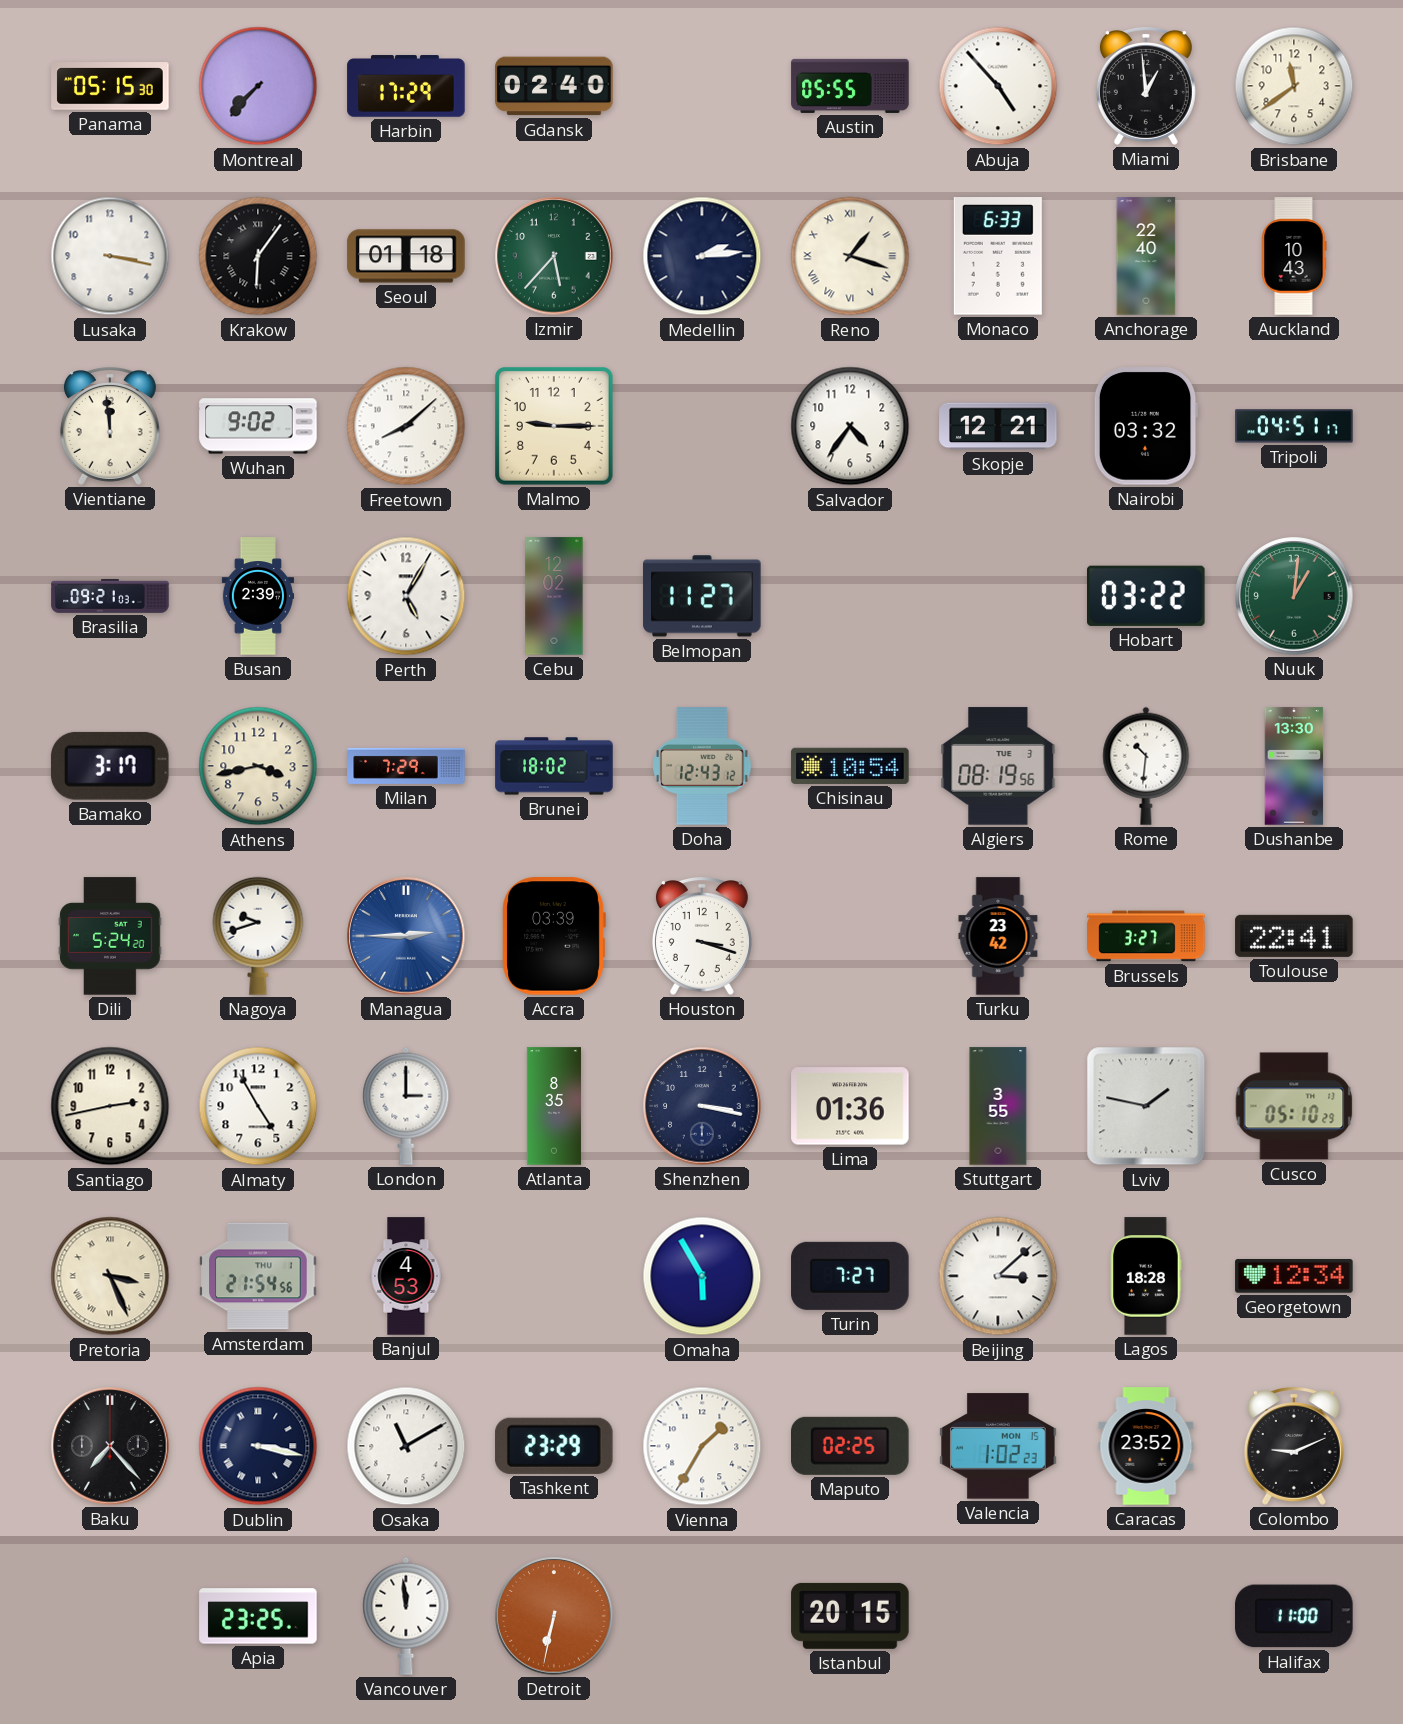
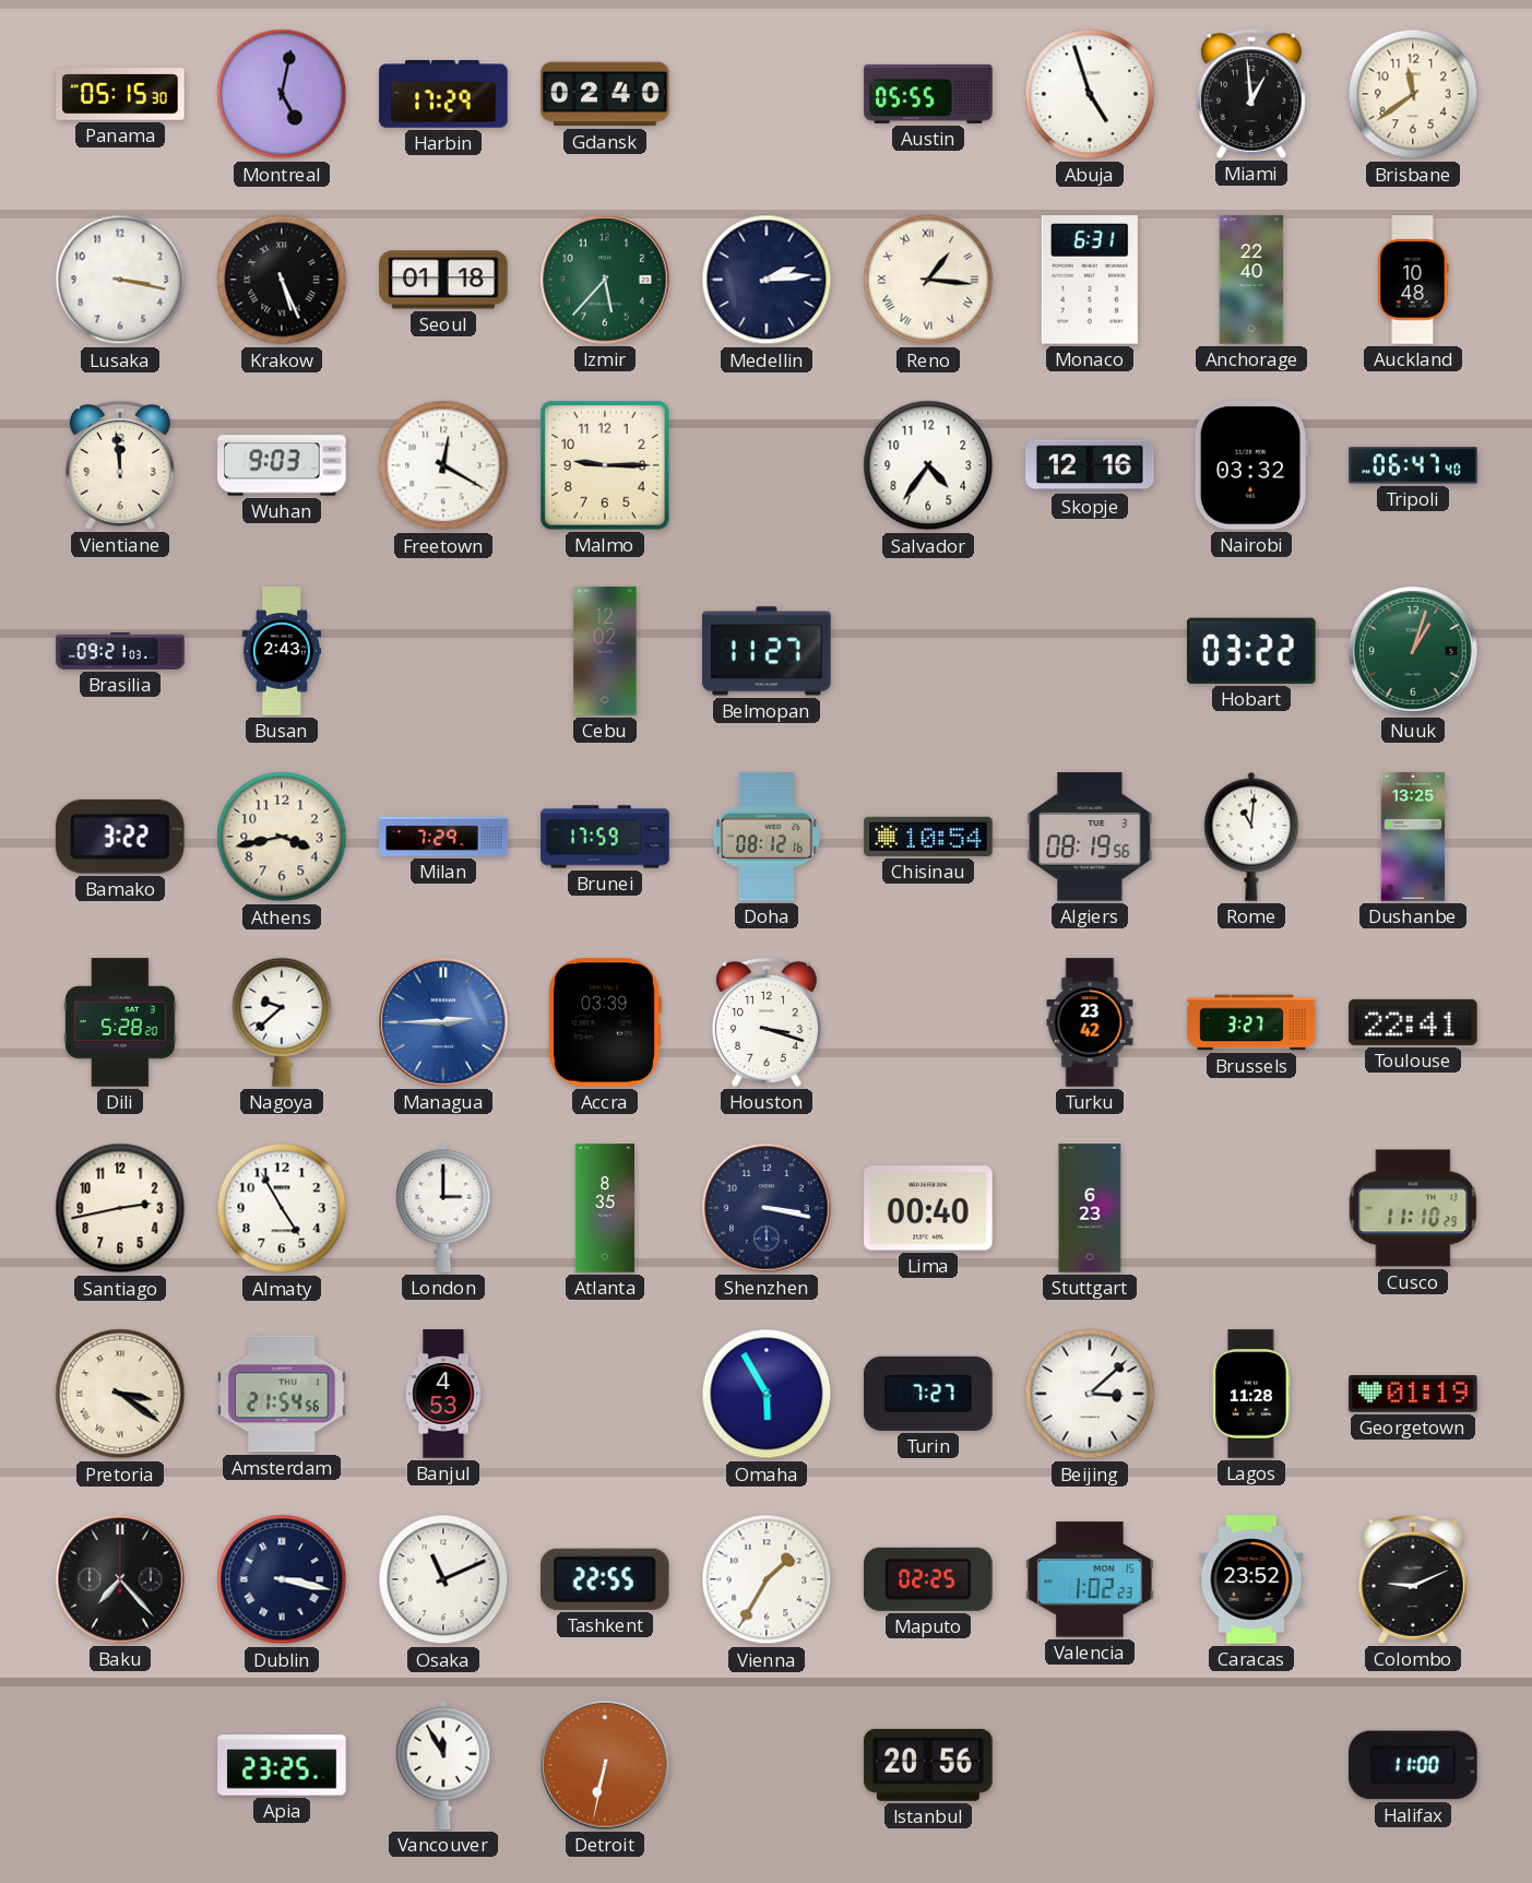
Montreal: 7:37 -> 5:02
Abuja: 4:53 -> 4:57
Krakow: 6:06 -> 5:26
Reno: 1:18 -> 1:16
Monaco: 6:33 -> 6:31
Auckland: 10:43 -> 10:48
Wuhan: 9:02 -> 9:03
Freetown: 8:08 -> 12:20
Skopje: 12:21 -> 12:16
Tripoli: 04:51 -> 06:47
Busan: 2:39 -> 2:43
Perth: 5:05 -> none
Nuuk: 1:01 -> 1:03
Bamako: 3:17 -> 3:22
Brunei: 18:02 -> 17:59
Doha: 12:43 -> 08:12
Rome: 10:31 -> 11:01
Dushanbe: 13:30 -> 13:25
Dili: 5:24 -> 5:28
Nagoya: 9:42 -> 9:38
Lima: 01:36 -> 00:40
Stuttgart: 3:55 -> 6:23
Lviv: 1:47 -> none
Cusco: 05:10 -> 11:10
Pretoria: 3:26 -> 3:21
Lagos: 18:28 -> 11:28
Georgetown: 12:34 -> 01:19
Osaka: 11:10 -> 11:11
Tashkent: 23:29 -> 22:55
Vancouver: 11:59 -> 11:55
Istanbul: 20:15 -> 20:56
